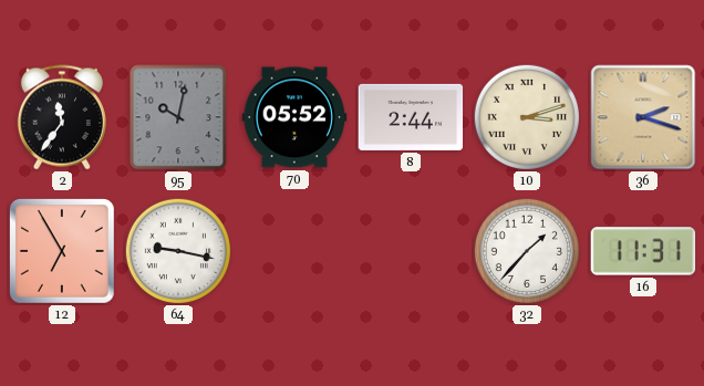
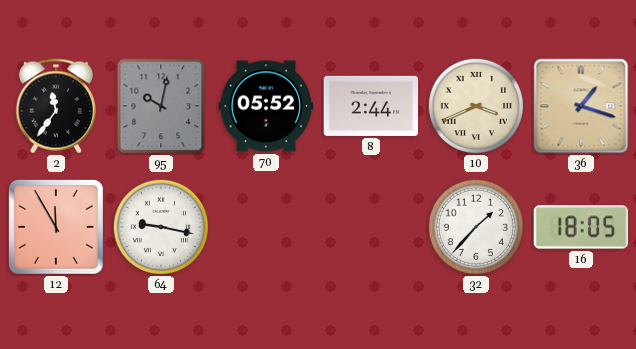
10: 3:12 -> 3:41
36: 2:18 -> 1:18
12: 6:55 -> 11:55
16: 11:31 -> 18:05
